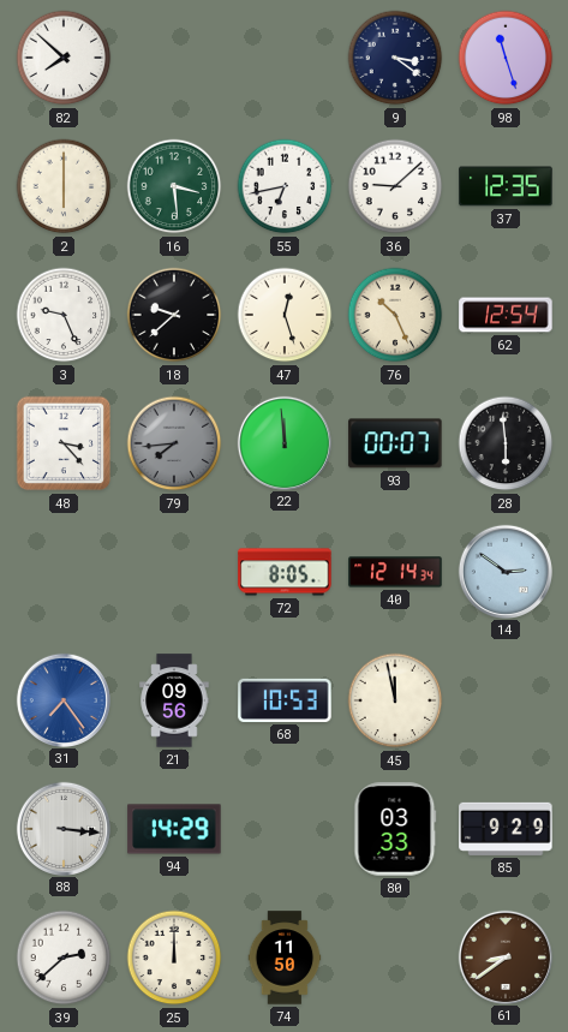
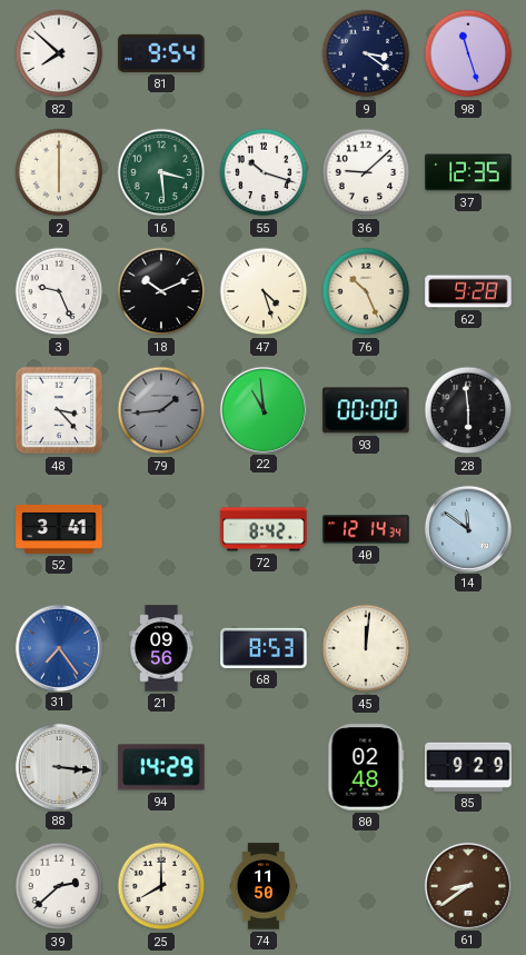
81: none -> 9:54
55: 6:43 -> 10:18
18: 9:38 -> 10:11
47: 12:27 -> 4:27
62: 12:54 -> 9:28
79: 7:44 -> 1:44
22: 11:59 -> 10:59
93: 00:07 -> 00:00
52: none -> 3:41
72: 8:05 -> 8:42
14: 2:51 -> 11:51
68: 10:53 -> 8:53
45: 11:58 -> 12:01
80: 03:33 -> 02:48
25: 12:00 -> 8:00
